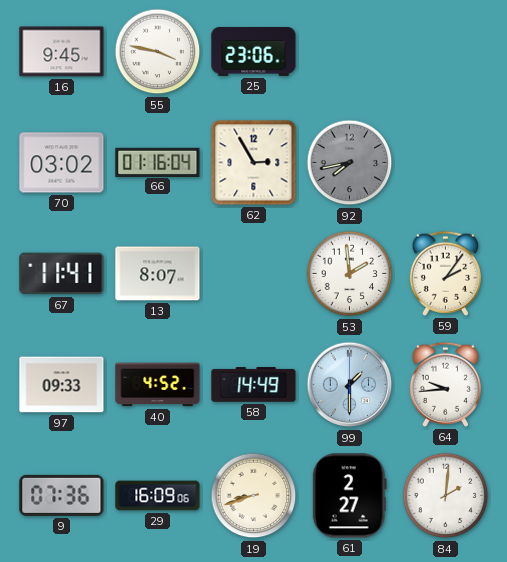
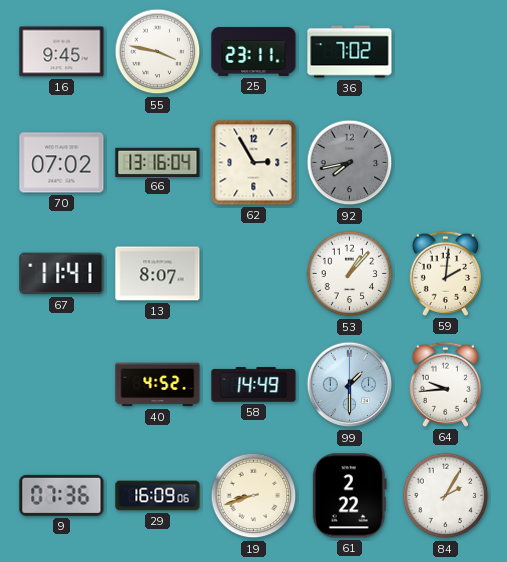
25: 23:06 -> 23:11
36: none -> 7:02
70: 03:02 -> 07:02
66: 01:16 -> 13:16
53: 1:59 -> 1:07
59: 2:06 -> 2:01
97: 09:33 -> none
61: 2:27 -> 2:22
84: 2:01 -> 2:05
